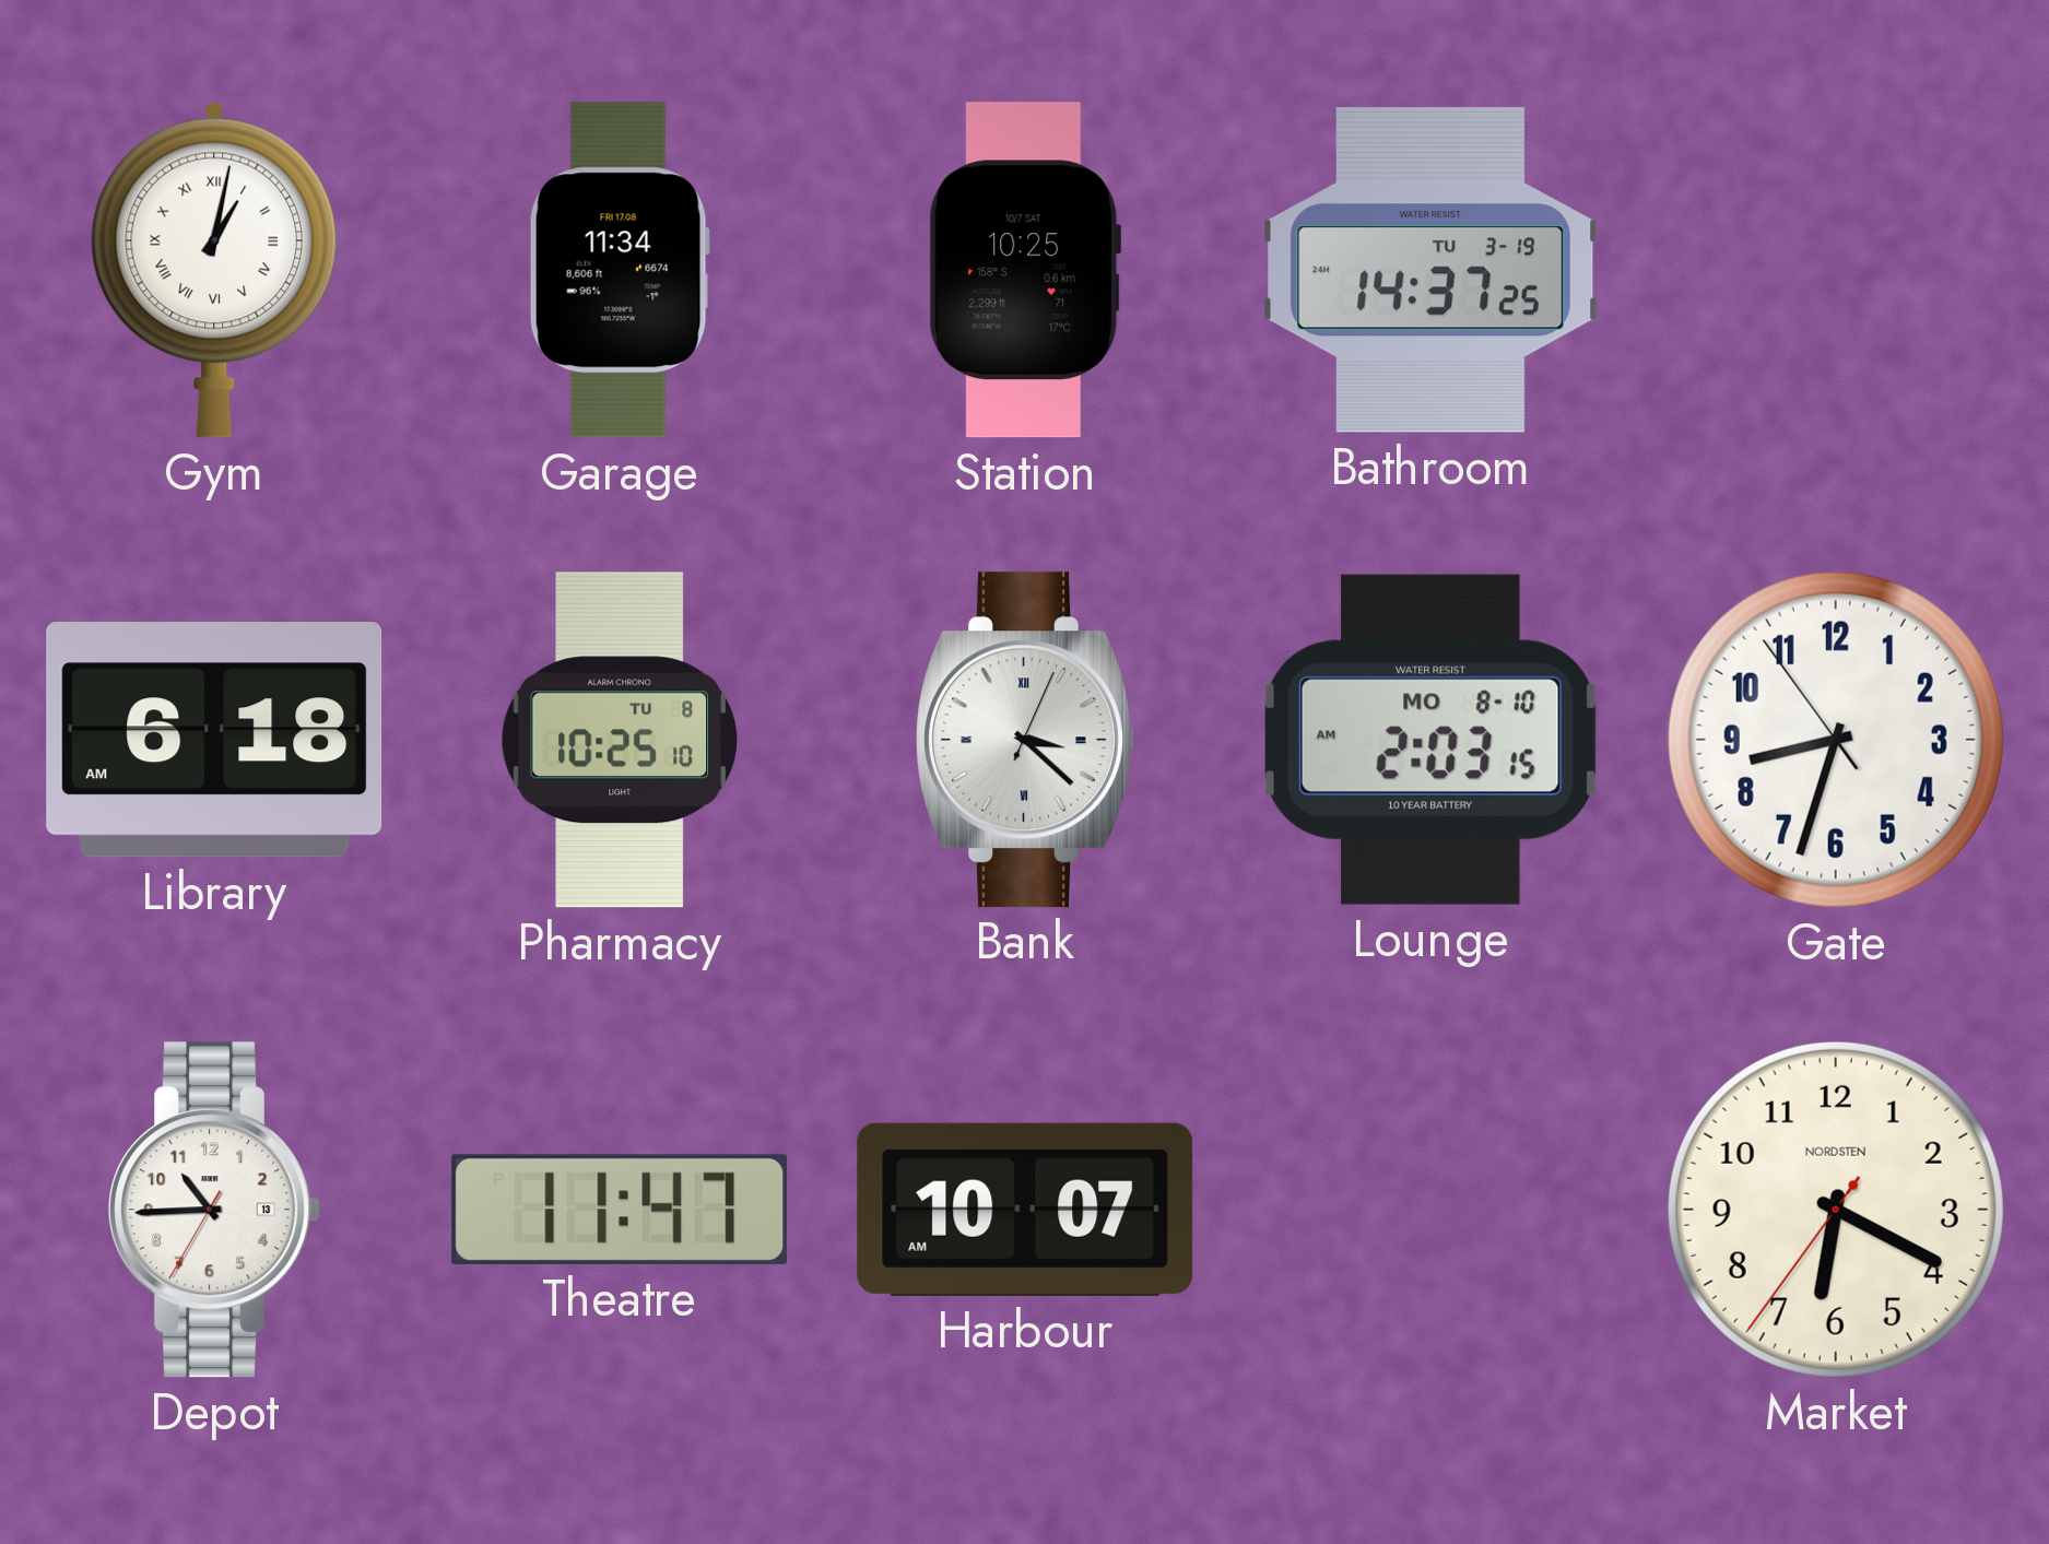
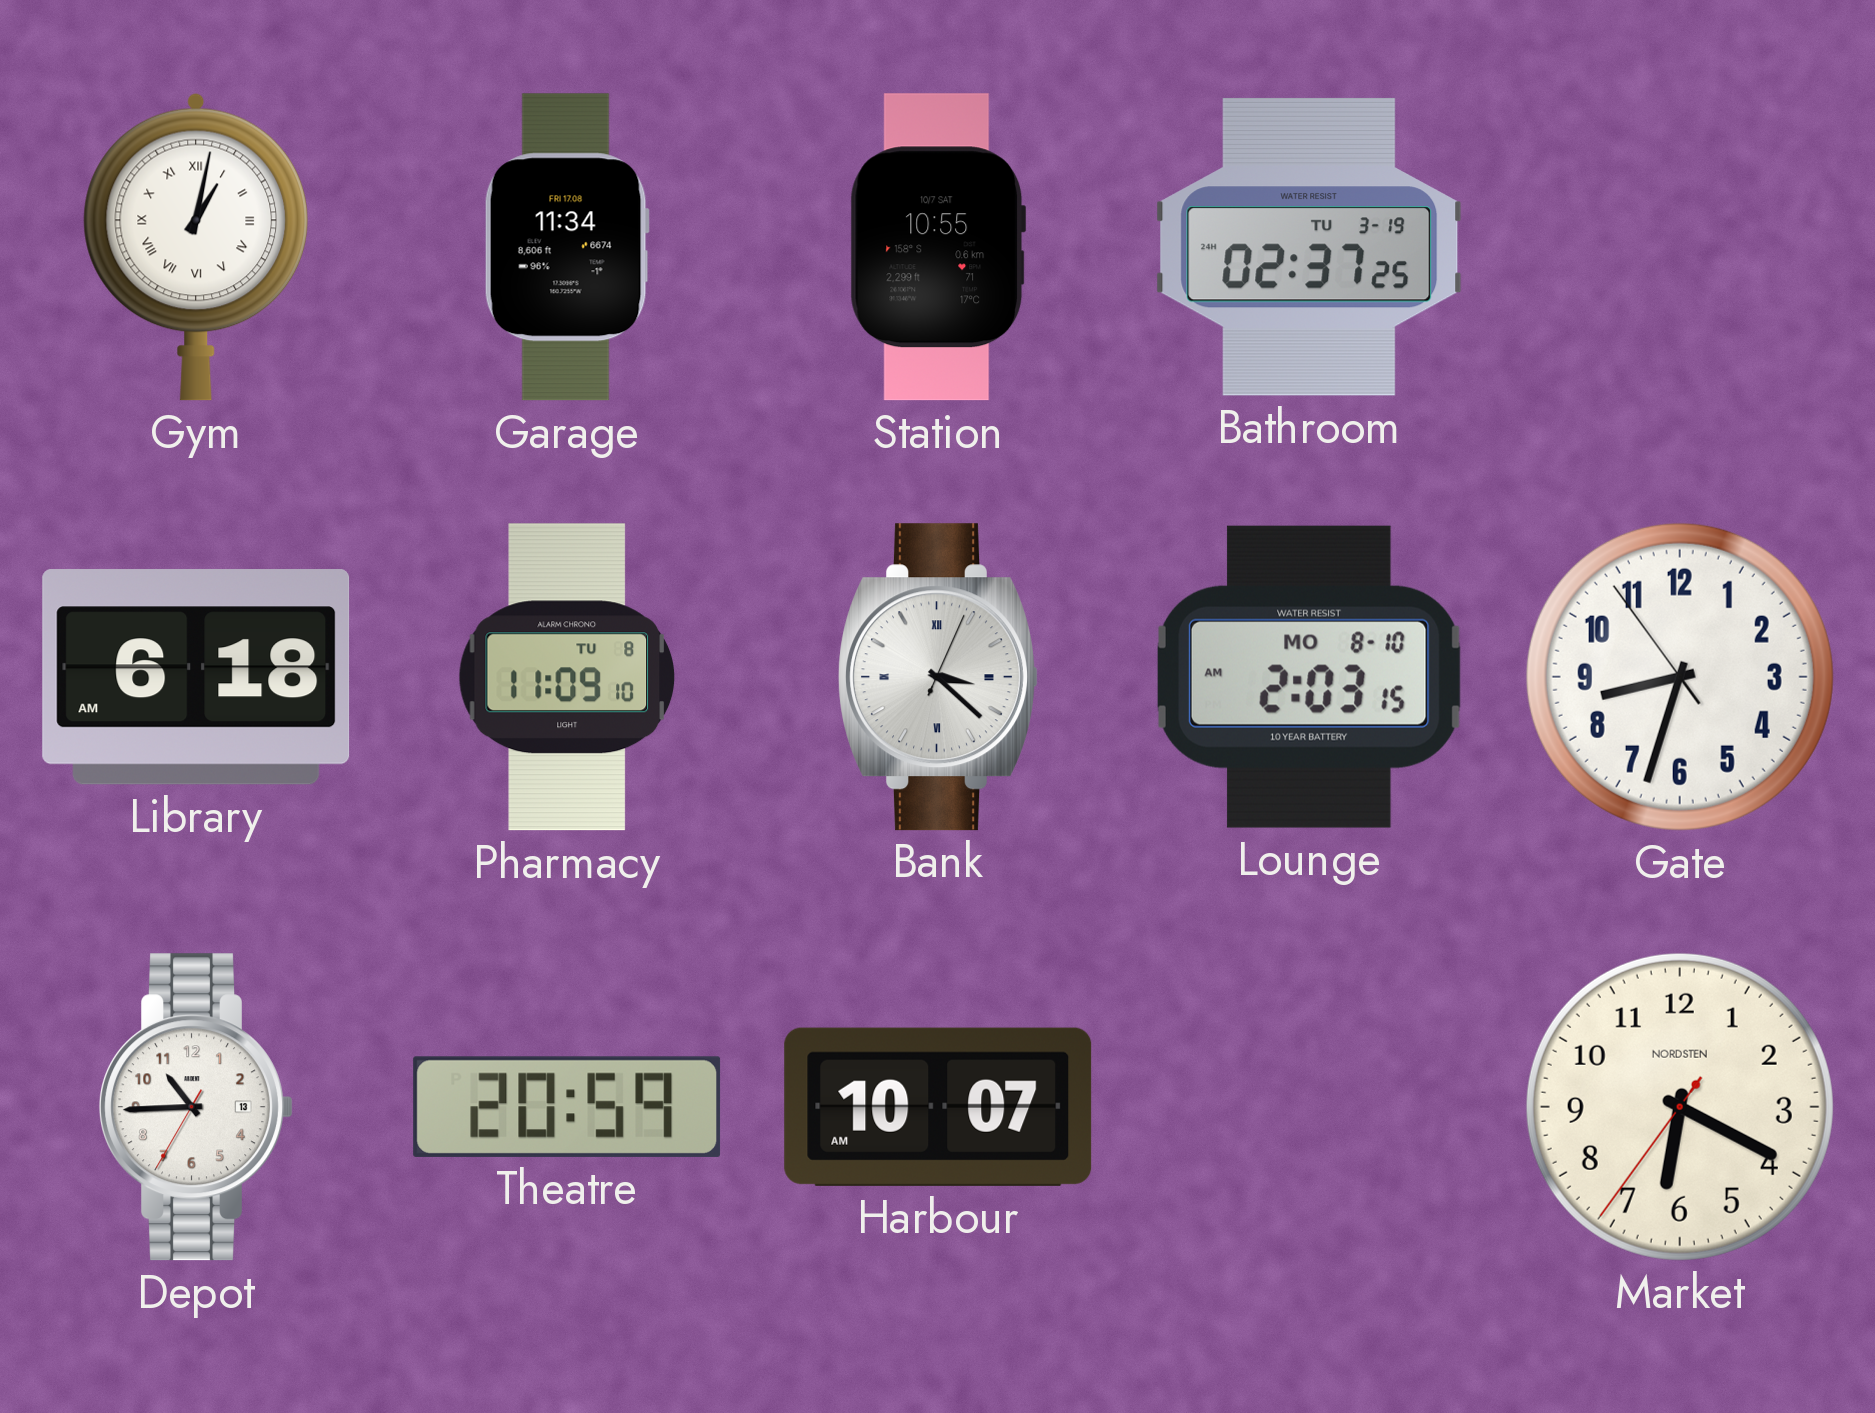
Station: 10:25 -> 10:55
Bathroom: 14:37 -> 02:37
Pharmacy: 10:25 -> 11:09
Theatre: 11:47 -> 20:59
